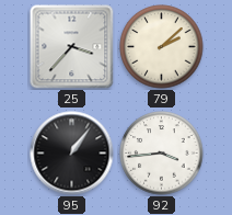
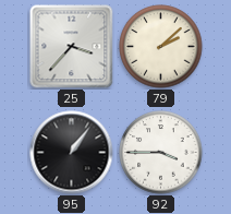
92: 3:44 -> 3:45
